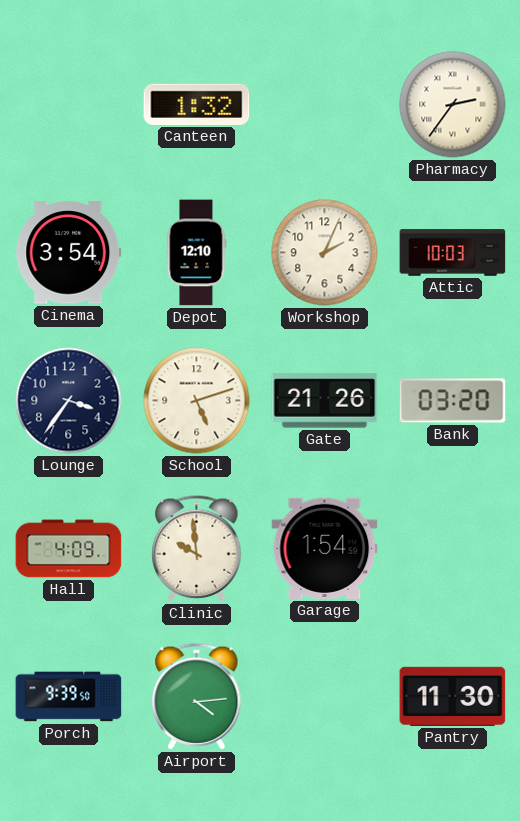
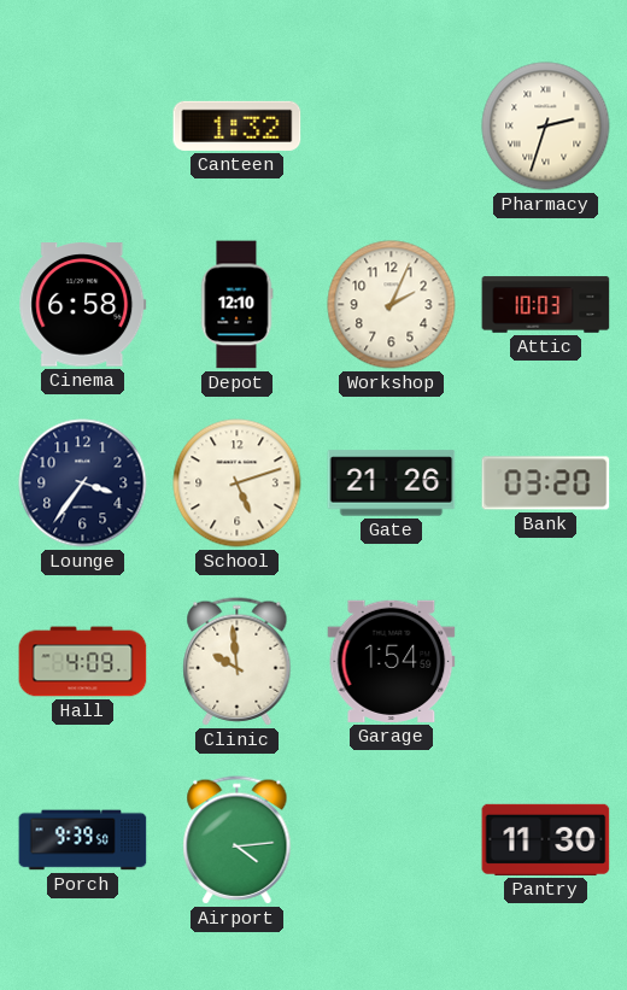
Pharmacy: 2:36 -> 2:33
Cinema: 3:54 -> 6:58
